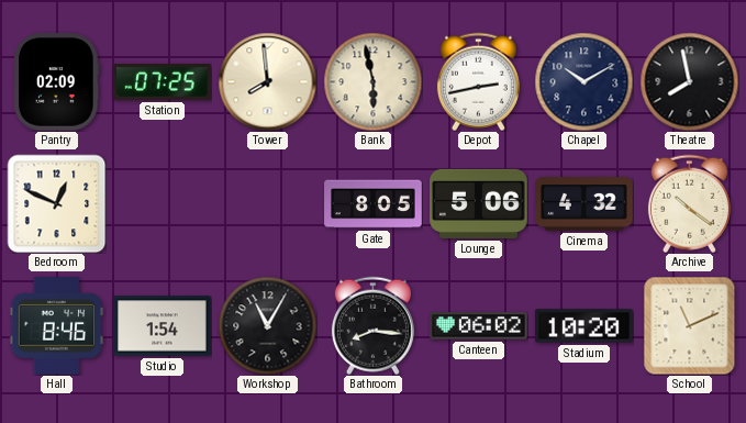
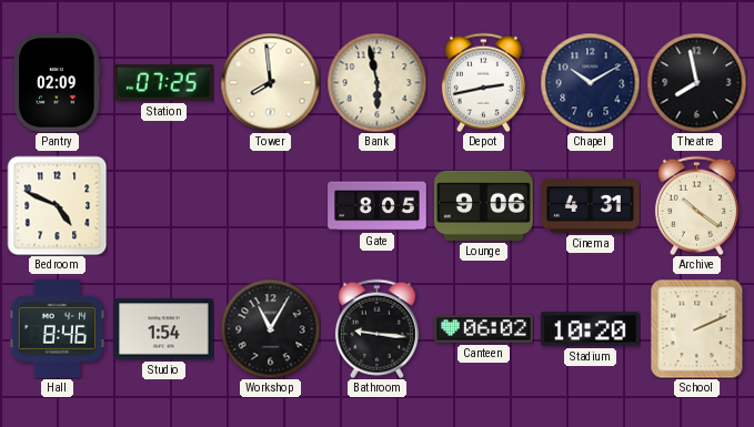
Bedroom: 12:49 -> 4:49
Lounge: 5:06 -> 9:06
Cinema: 4:32 -> 4:31
Bathroom: 8:16 -> 9:16
School: 11:11 -> 2:11
